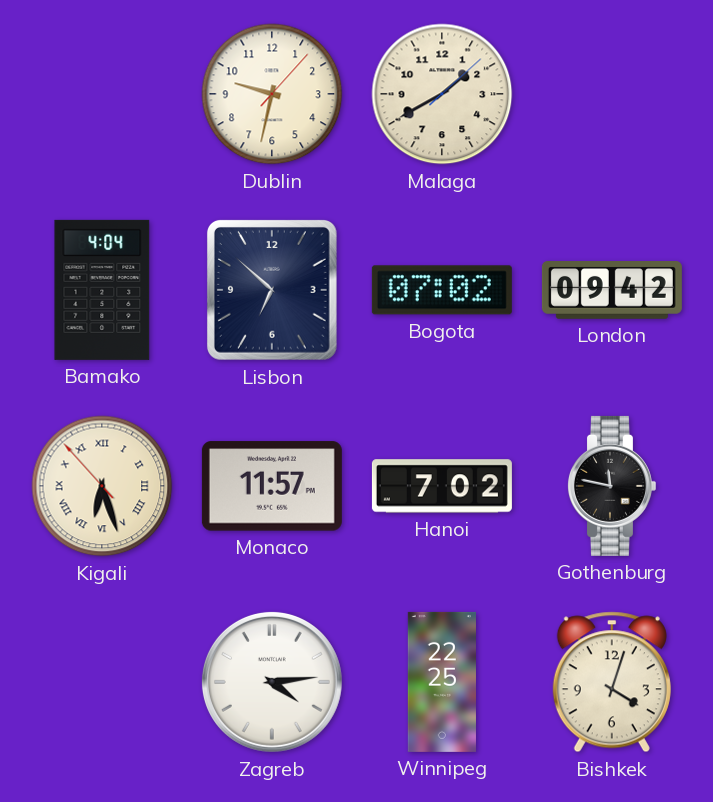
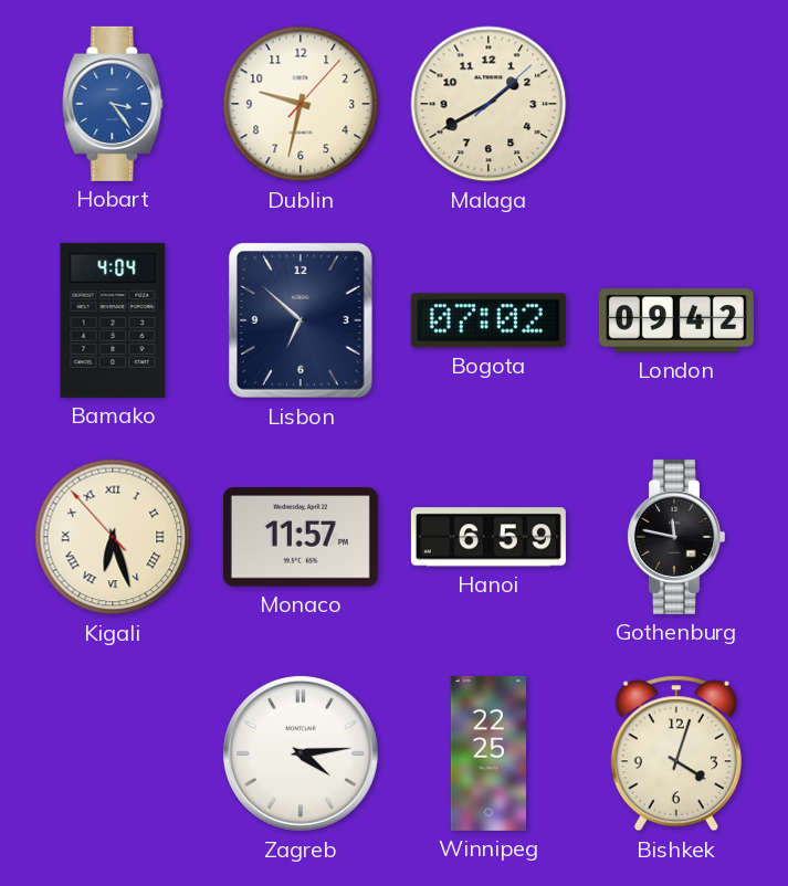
Hobart: none -> 3:24
Hanoi: 7:02 -> 6:59
